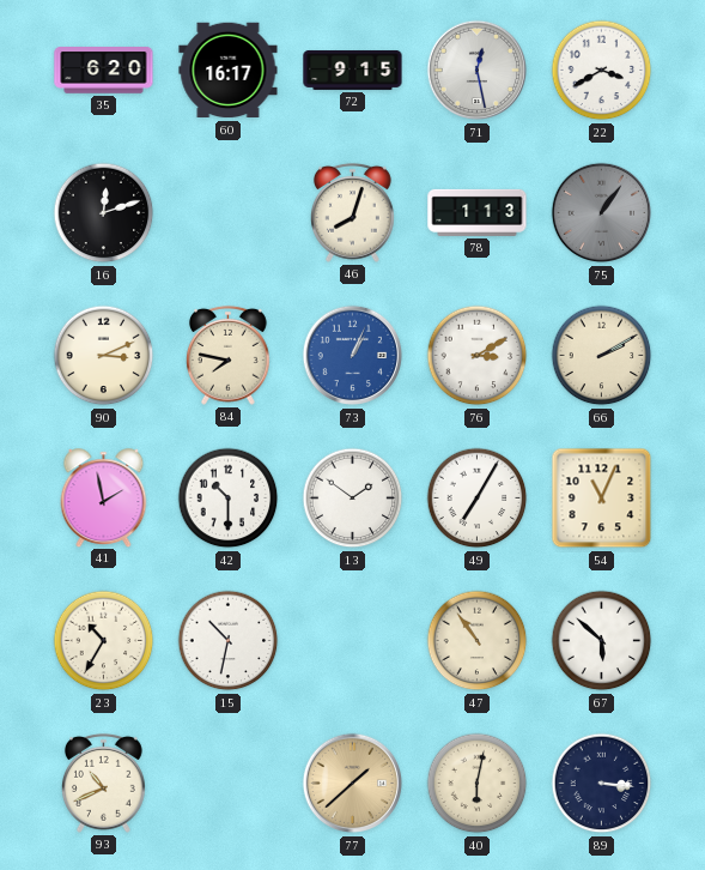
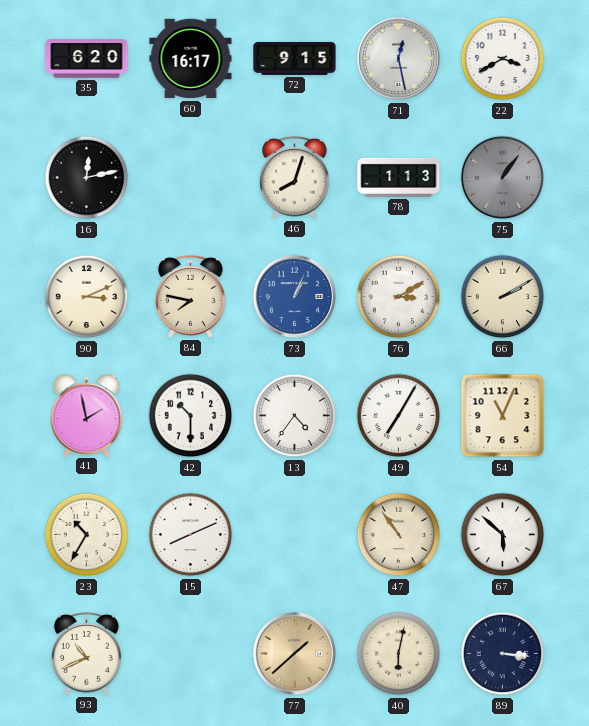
16: 12:12 -> 12:13
13: 1:51 -> 4:36
15: 10:32 -> 8:11
